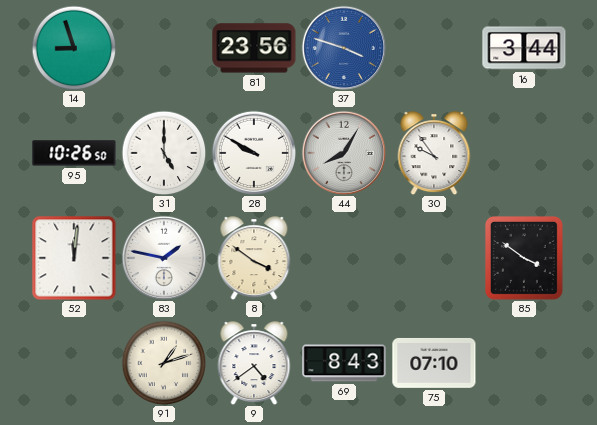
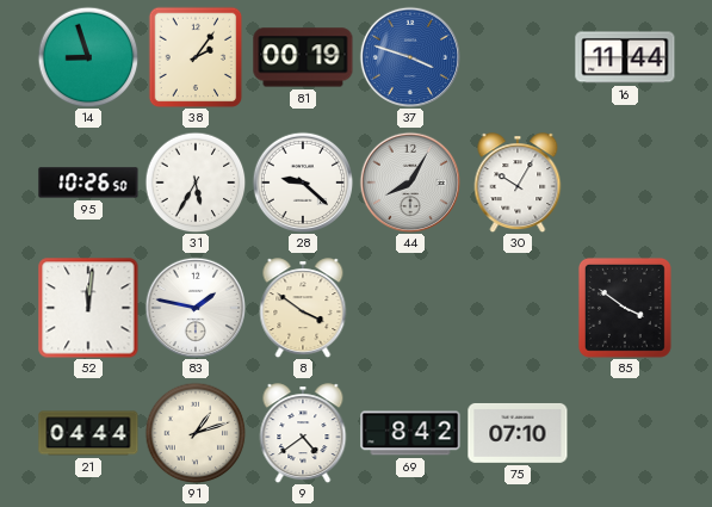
38: none -> 2:06
81: 23:56 -> 00:19
16: 3:44 -> 11:44
31: 5:00 -> 5:35
28: 9:50 -> 9:22
30: 9:54 -> 10:05
21: none -> 04:44
69: 8:43 -> 8:42
